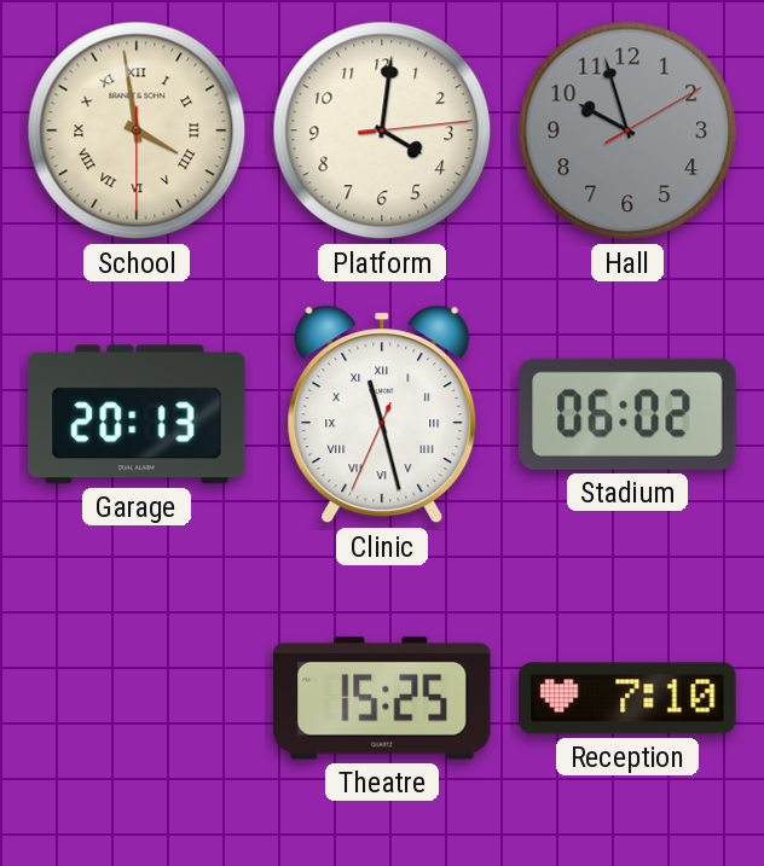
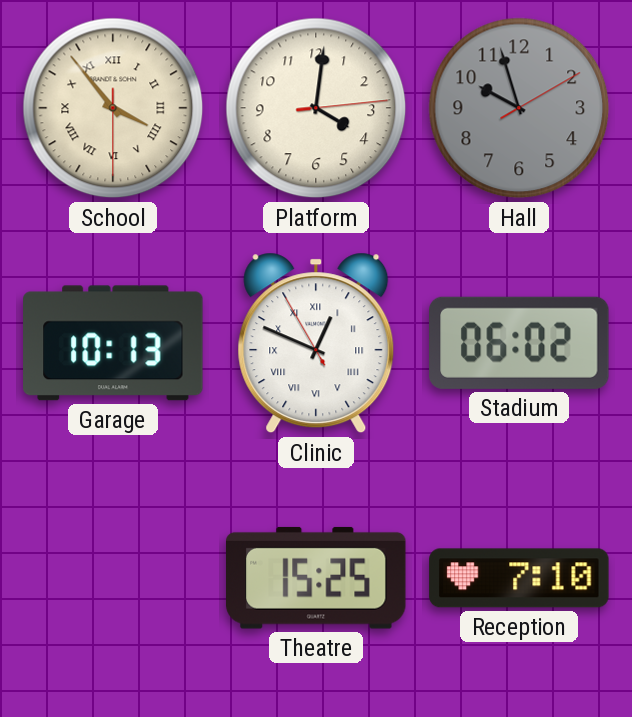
School: 3:58 -> 3:53
Garage: 20:13 -> 10:13
Clinic: 11:27 -> 12:48
